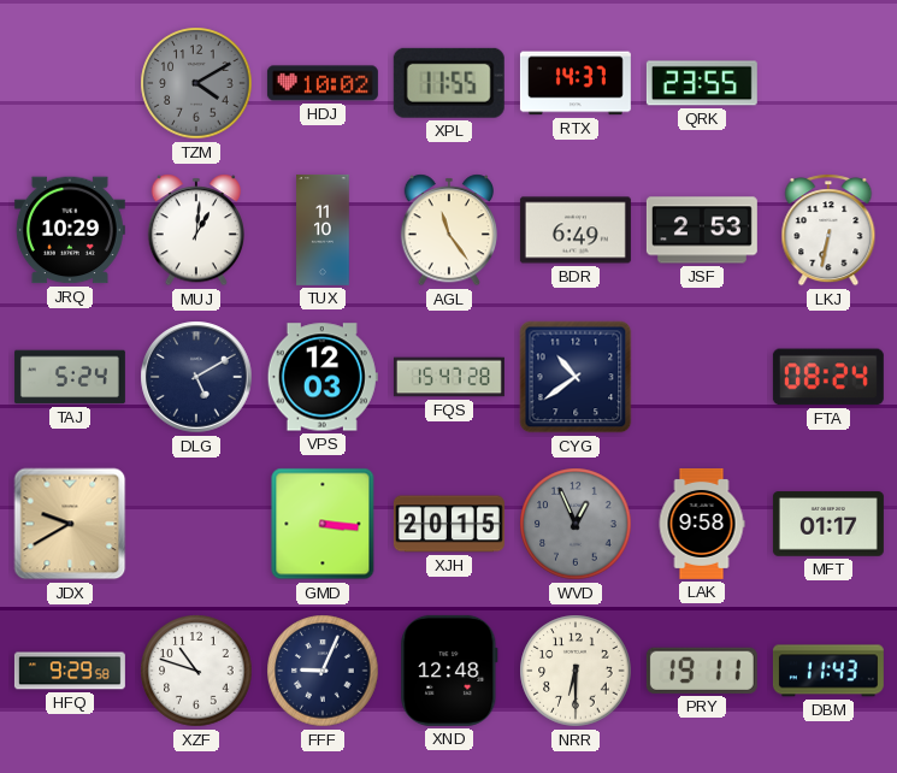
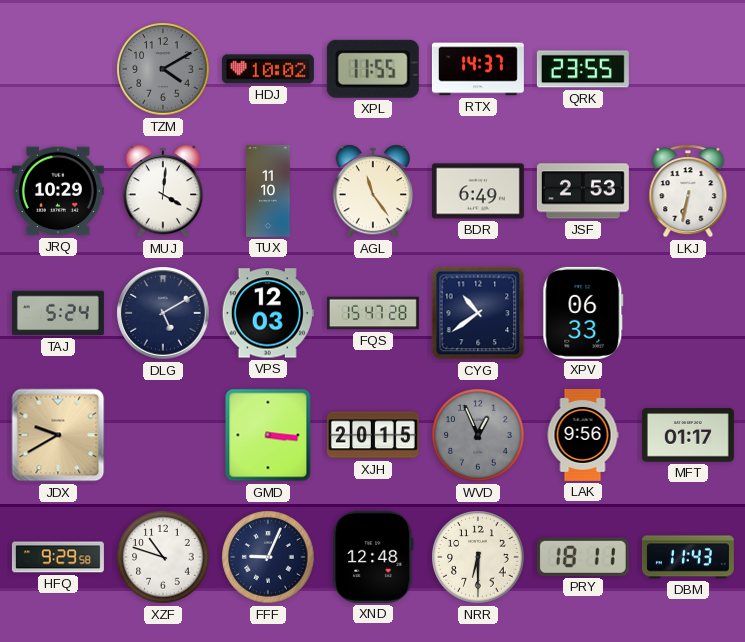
MUJ: 1:01 -> 4:01
XPV: none -> 06:33
FTA: 08:24 -> none
LAK: 9:58 -> 9:56
PRY: 19:11 -> 18:11
